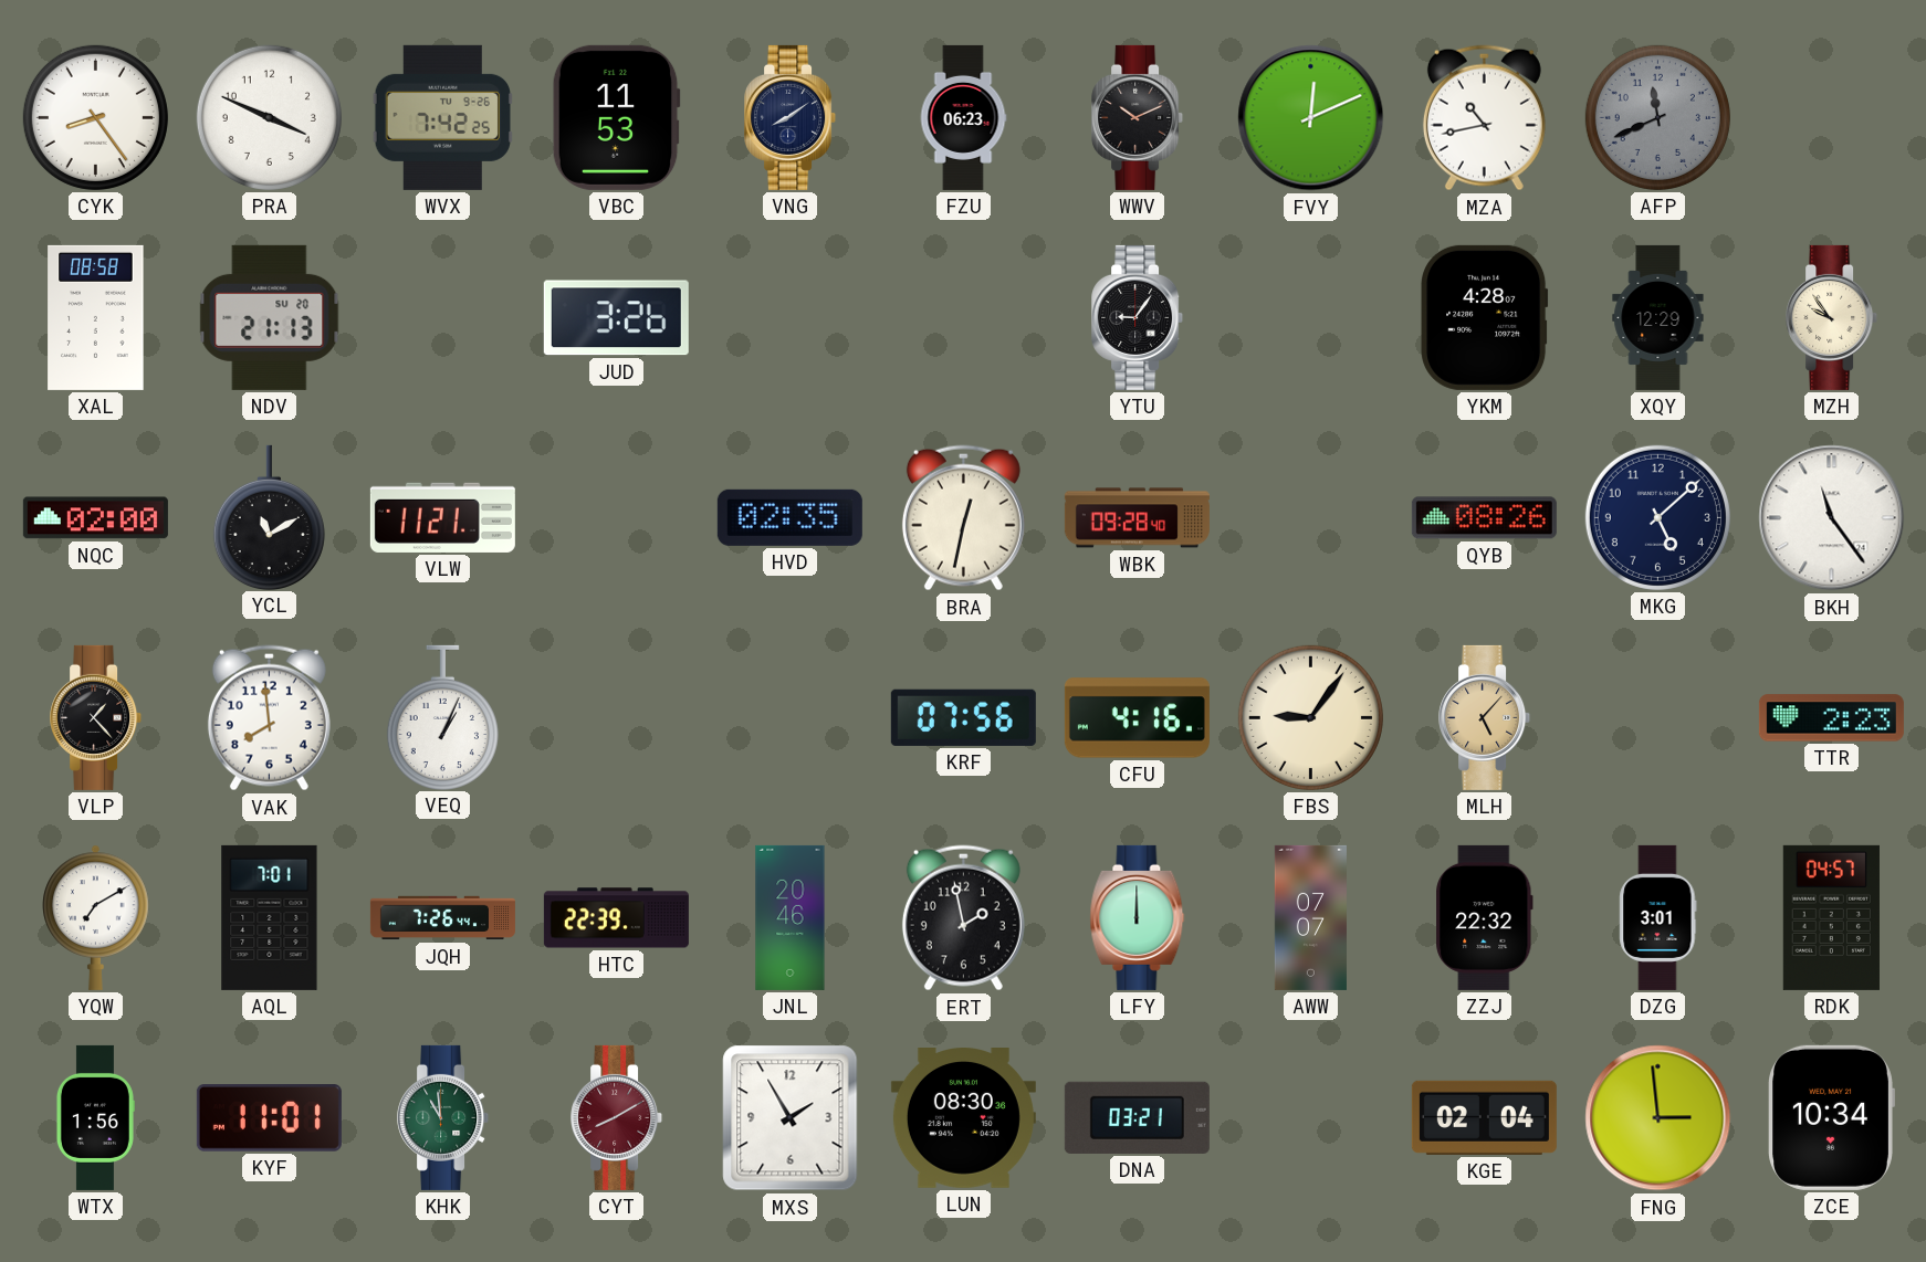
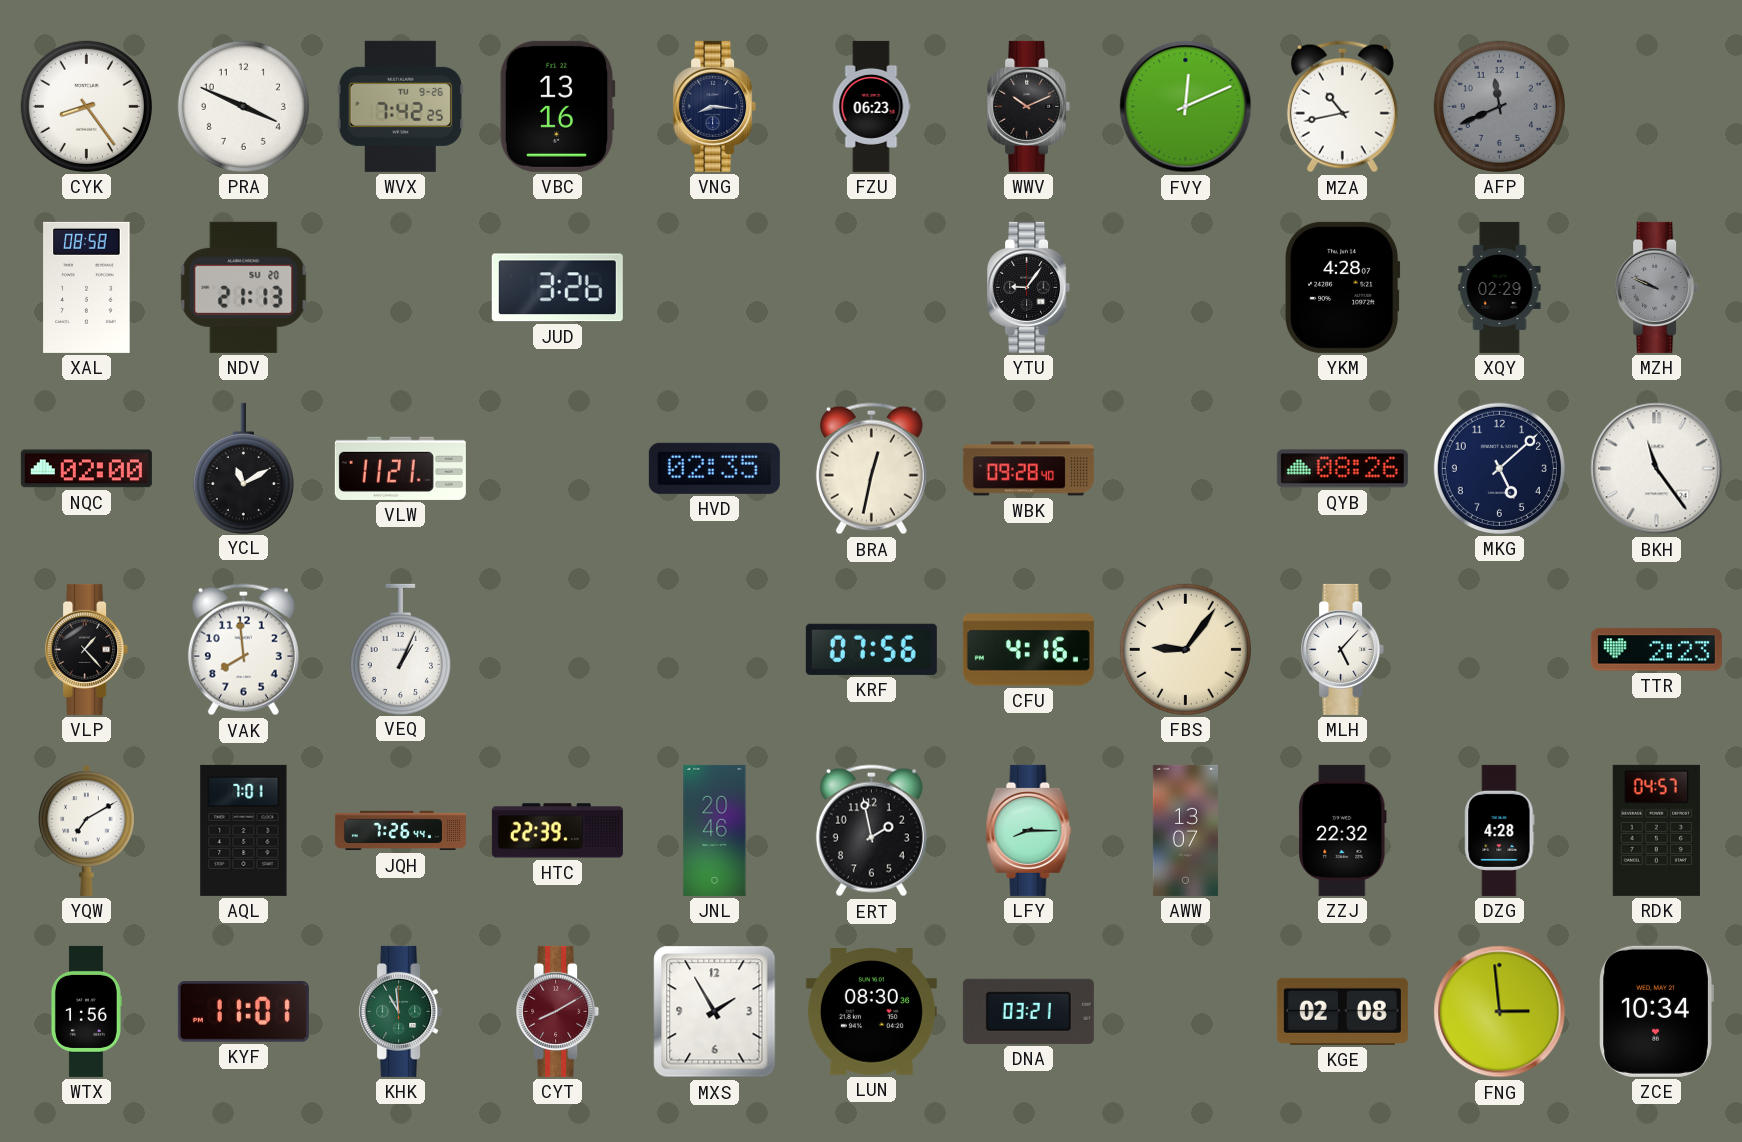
VBC: 11:53 -> 13:16
VNG: 8:09 -> 8:16
XQY: 12:29 -> 02:29
MZH: 9:54 -> 9:49
MZH dial: cream -> grey
MLH dial: champagne -> white
LFY: 12:00 -> 8:15
AWW: 07:07 -> 13:07
DZG: 3:01 -> 4:28
KGE: 02:04 -> 02:08
